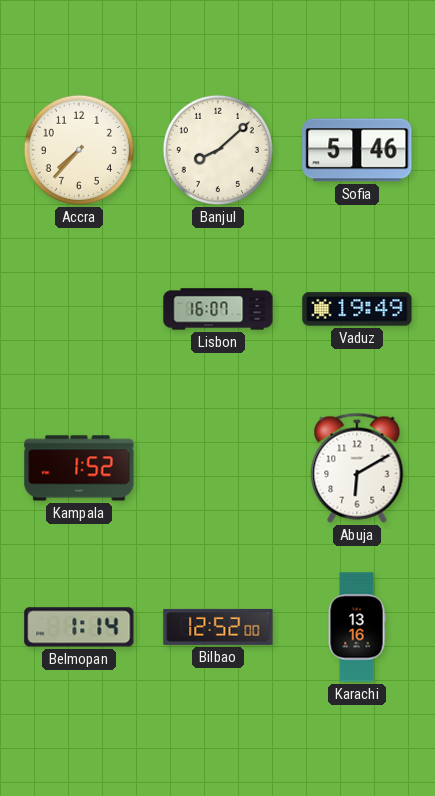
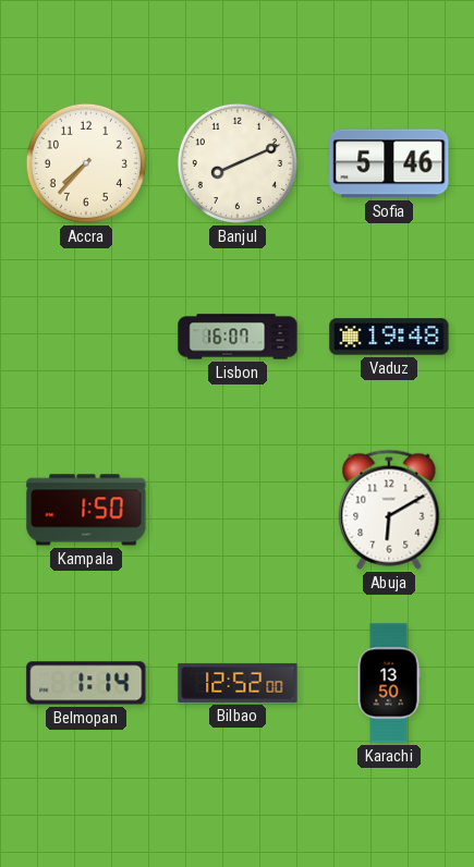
Banjul: 8:08 -> 8:11
Vaduz: 19:49 -> 19:48
Kampala: 1:52 -> 1:50
Karachi: 13:16 -> 13:50
